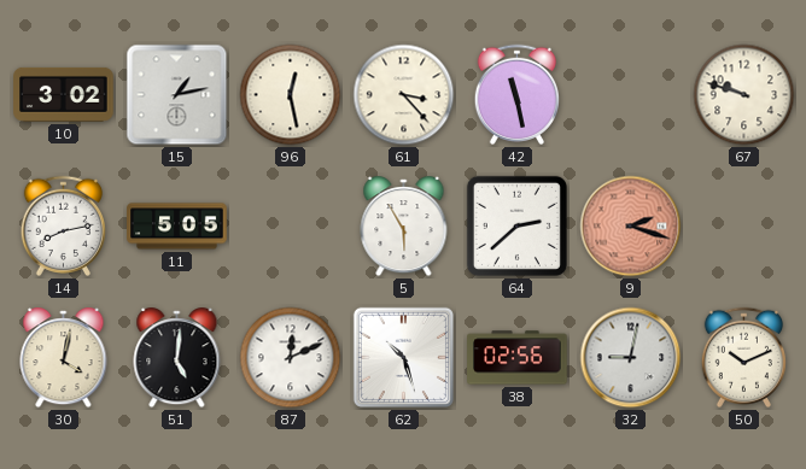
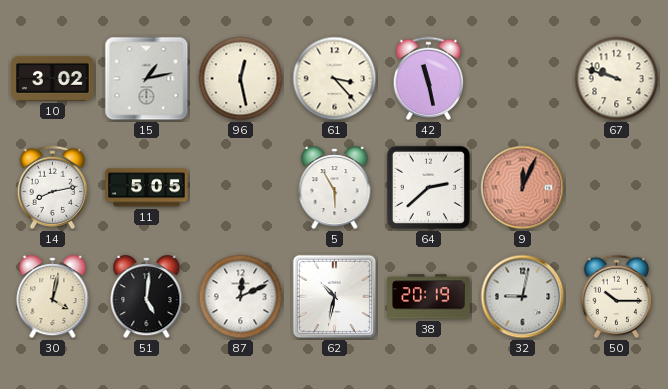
9: 2:18 -> 12:04
62: 10:27 -> 10:32
38: 02:56 -> 20:19
50: 10:11 -> 10:15
